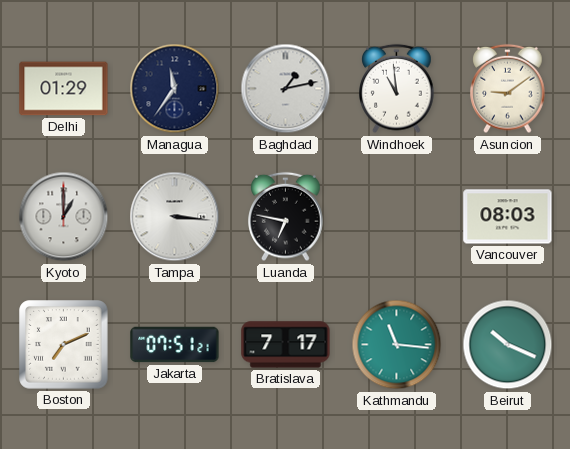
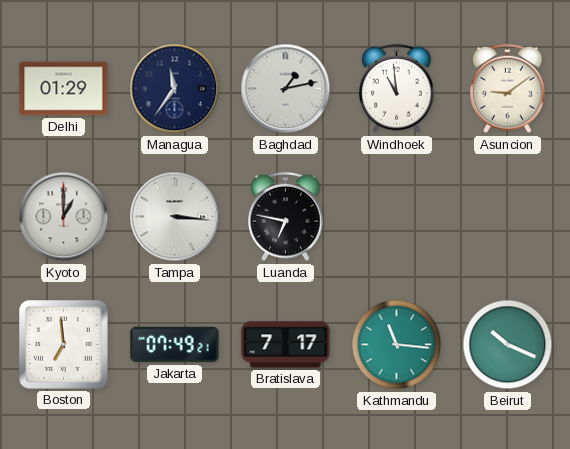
Vancouver: 08:03 -> none
Boston: 7:11 -> 6:59
Jakarta: 07:51 -> 07:49
